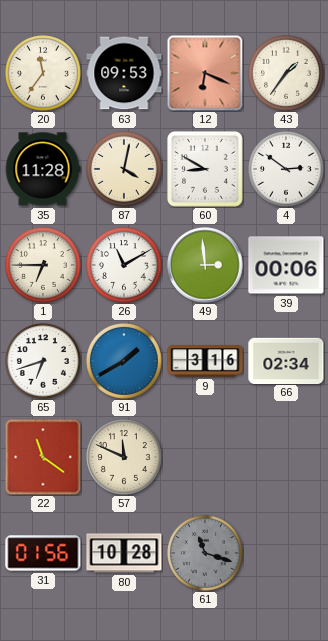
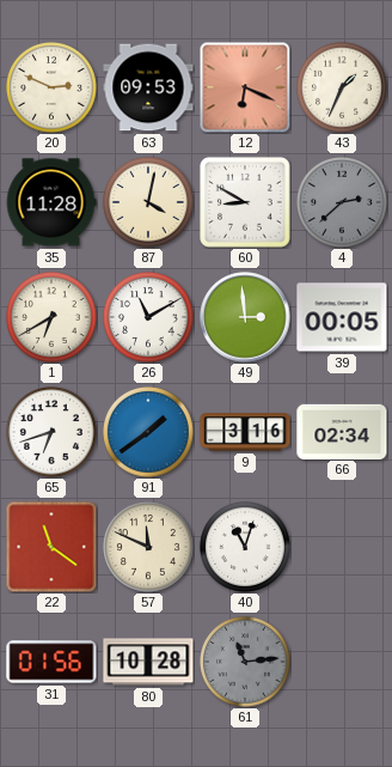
20: 11:36 -> 2:49
43: 1:36 -> 1:34
4: 2:51 -> 2:38
4 dial: white -> grey
1: 6:45 -> 6:40
39: 00:06 -> 00:05
91: 1:40 -> 1:39
40: none -> 11:03
61: 11:18 -> 11:14
